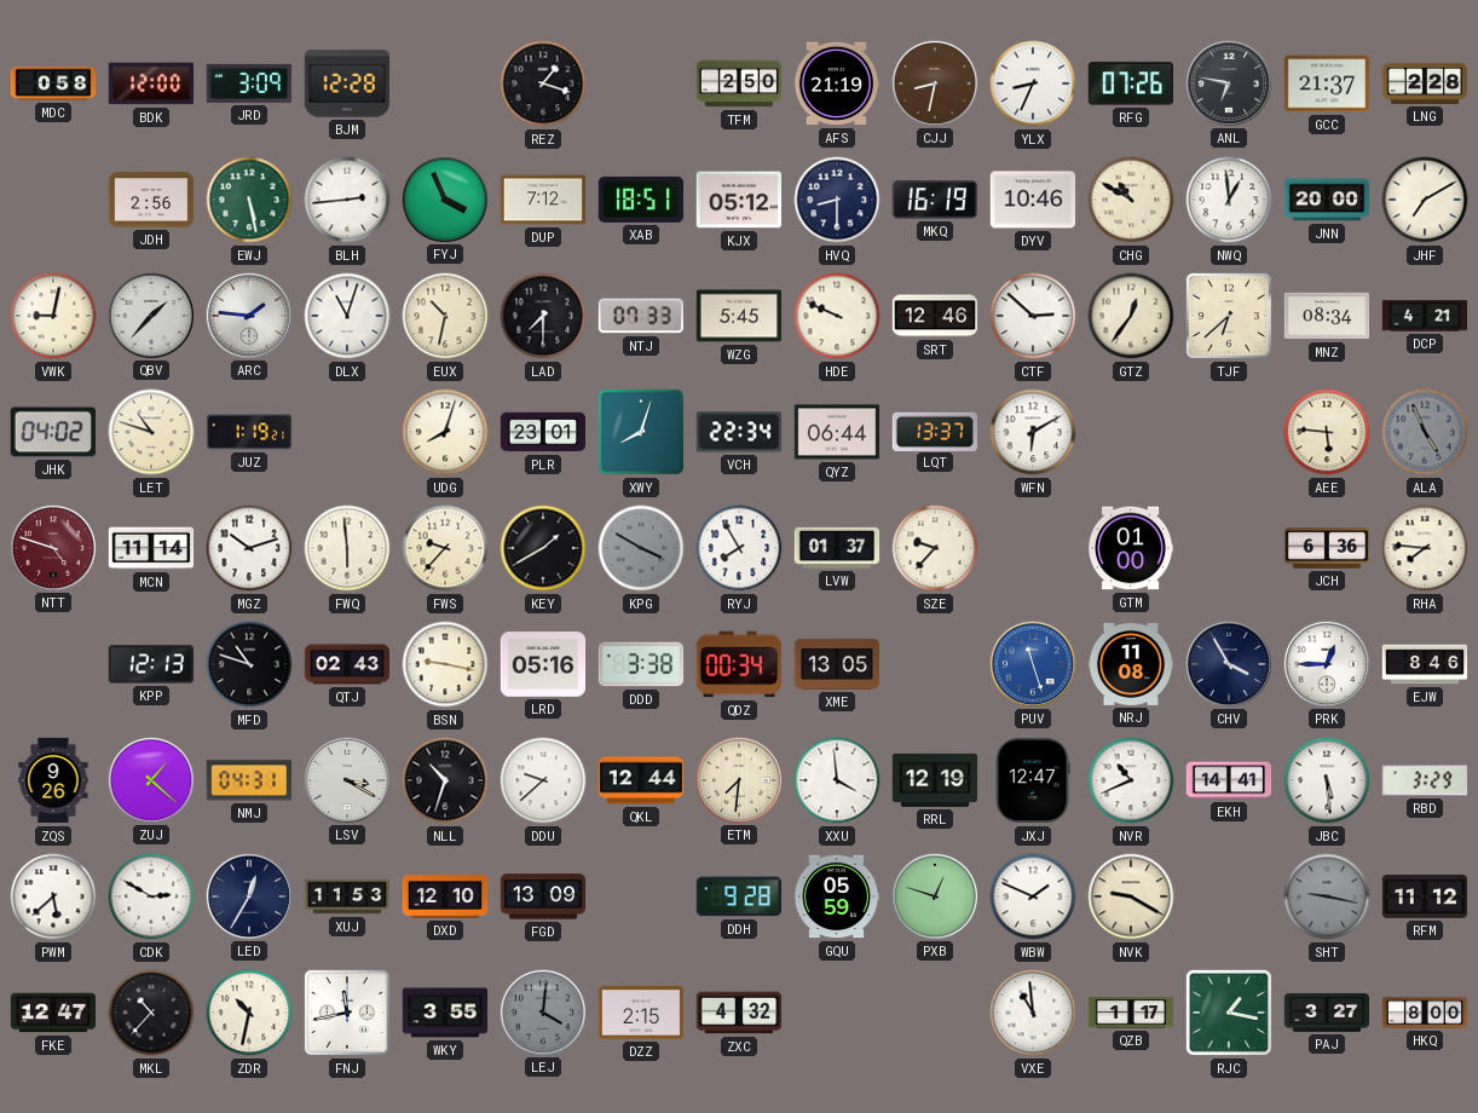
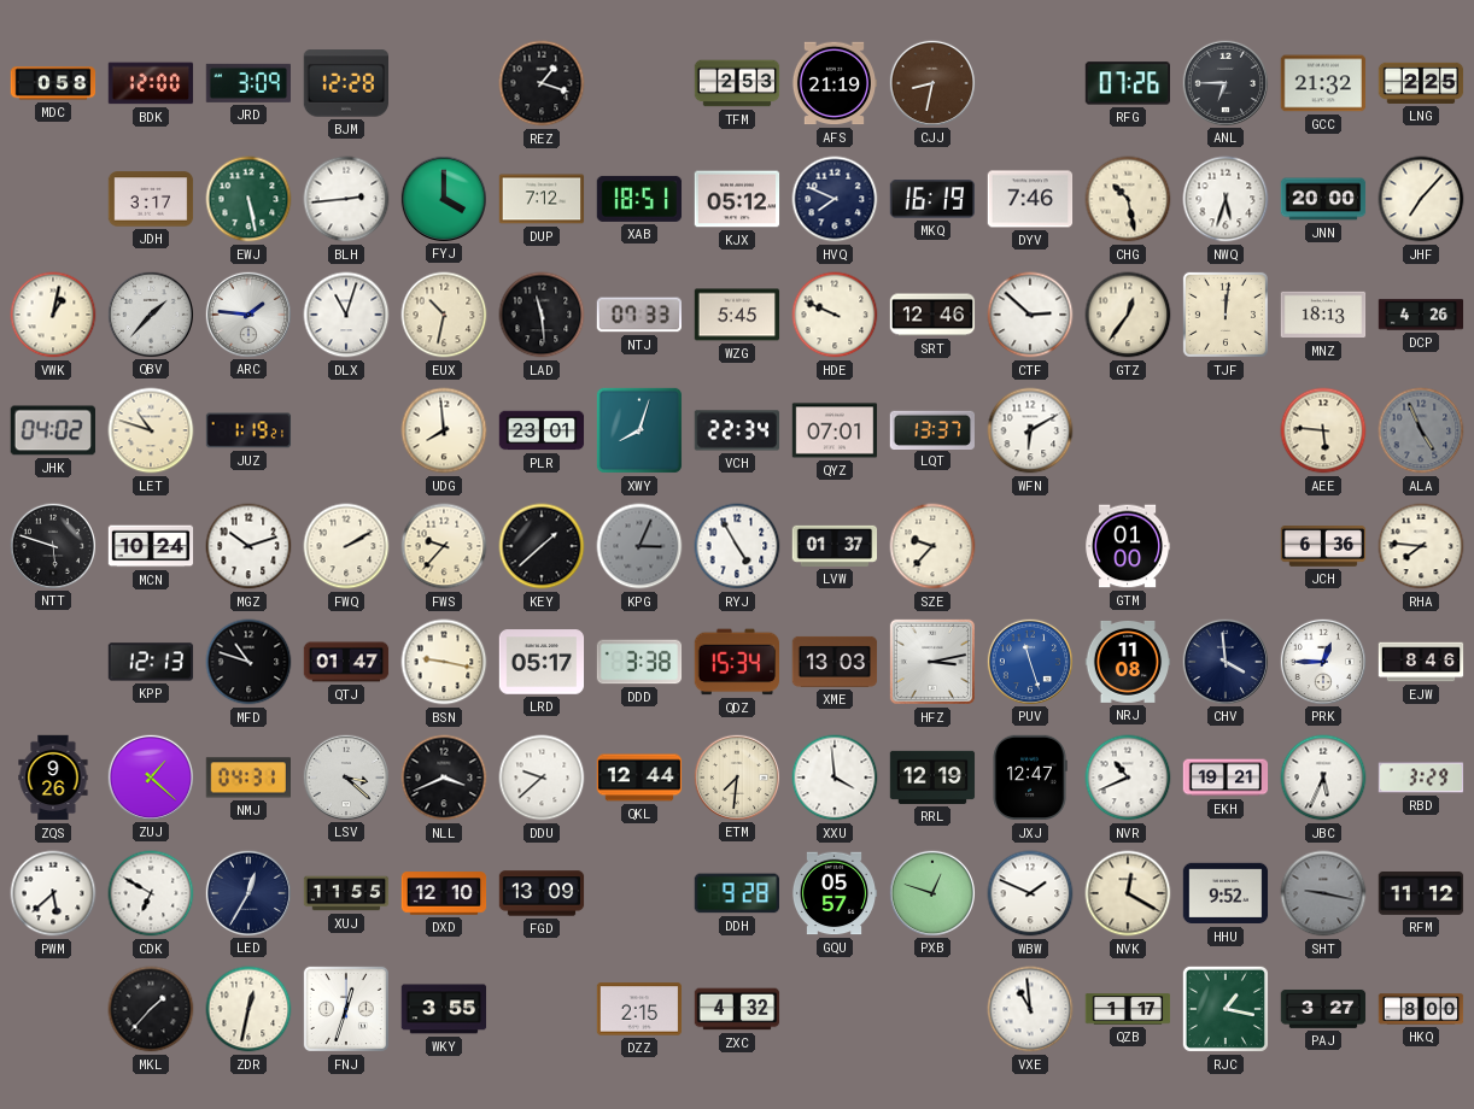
TFM: 2:50 -> 2:53
YLX: 8:34 -> none
ANL: 6:47 -> 6:45
GCC: 21:37 -> 21:32
LNG: 2:28 -> 2:25
JDH: 2:56 -> 3:17
FYJ: 3:56 -> 4:00
HVQ: 8:30 -> 7:49
DYV: 10:46 -> 7:46
CHG: 10:50 -> 10:28
NWQ: 12:59 -> 5:33
JHF: 7:10 -> 7:07
VWK: 9:02 -> 1:02
LAD: 7:30 -> 11:29
TJF: 6:38 -> 12:01
MNZ: 08:34 -> 18:13
DCP: 4:21 -> 4:26
UDG: 8:03 -> 7:59
QYZ: 06:44 -> 07:01
NTT: 4:48 -> 5:48
NTT dial: burgundy -> black
MCN: 11:14 -> 10:24
FWQ: 5:59 -> 2:10
KEY: 1:40 -> 1:38
KPG: 3:50 -> 3:04
RYJ: 7:55 -> 4:55
QTJ: 02:43 -> 01:47
LRD: 05:16 -> 05:17
QDZ: 00:34 -> 15:34
XME: 13:05 -> 13:03
HFZ: none -> 3:13
CHV: 3:55 -> 3:59
LSV: 3:20 -> 3:22
NLL: 10:33 -> 3:41
EKH: 14:41 -> 19:21
JBC: 5:29 -> 5:34
CDK: 2:50 -> 6:50
XUJ: 11:53 -> 11:55
GQU: 05:59 -> 05:57
NVK: 9:20 -> 12:20
HHU: none -> 9:52
FKE: 12:47 -> none
MKL: 10:37 -> 1:37
ZDR: 10:32 -> 12:32
FNJ: 11:43 -> 12:33
LEJ: 4:01 -> none
